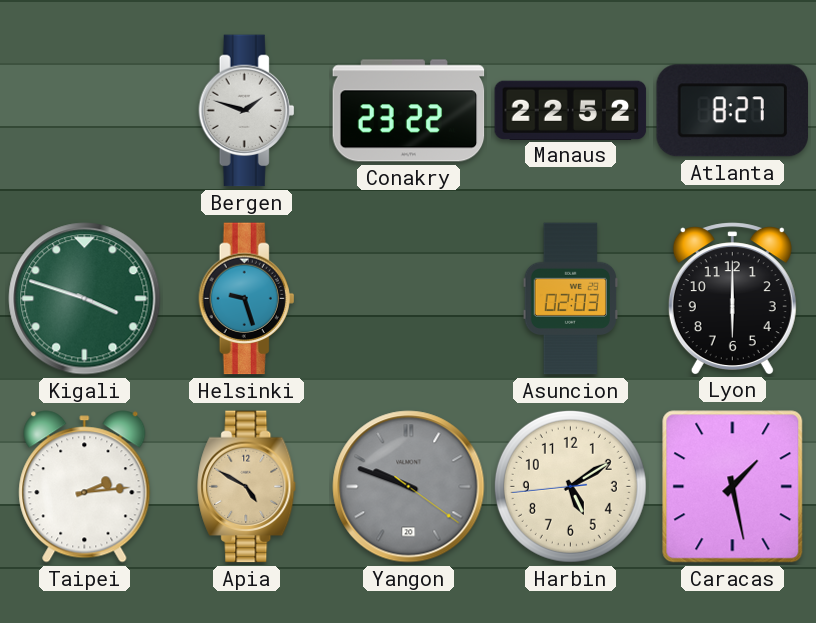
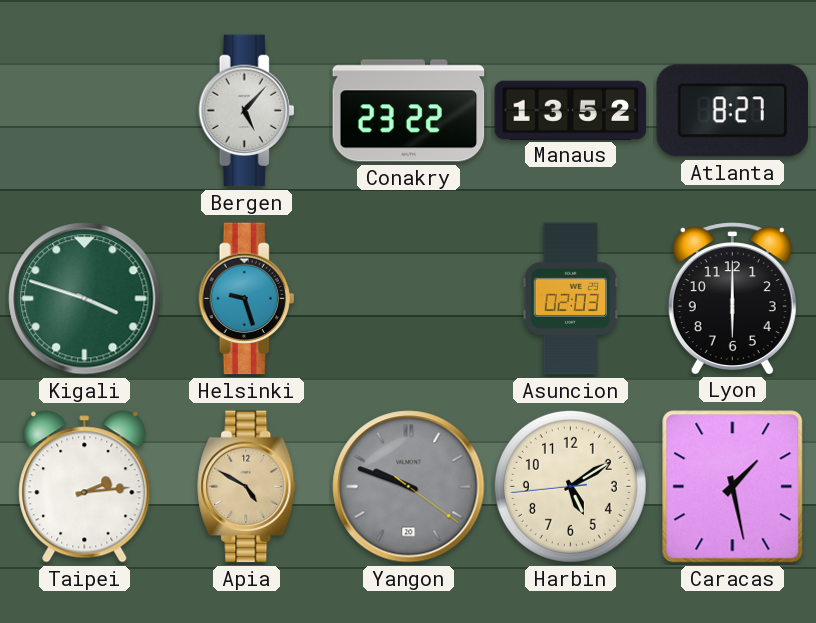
Bergen: 1:48 -> 5:07
Manaus: 22:52 -> 13:52
